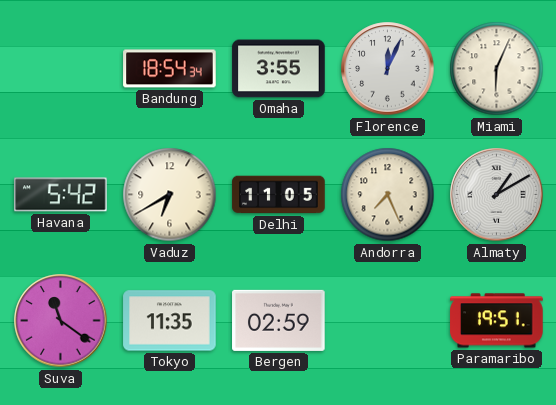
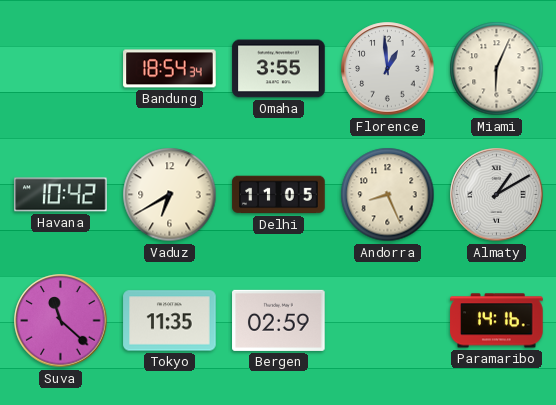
Florence: 12:04 -> 12:59
Havana: 5:42 -> 10:42
Andorra: 7:26 -> 8:26
Suva: 11:21 -> 11:22
Paramaribo: 19:51 -> 14:16
